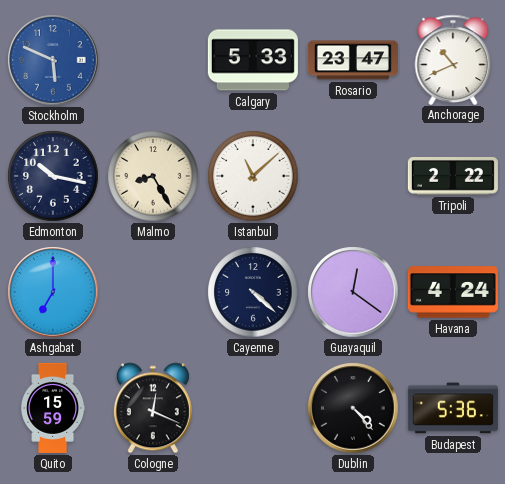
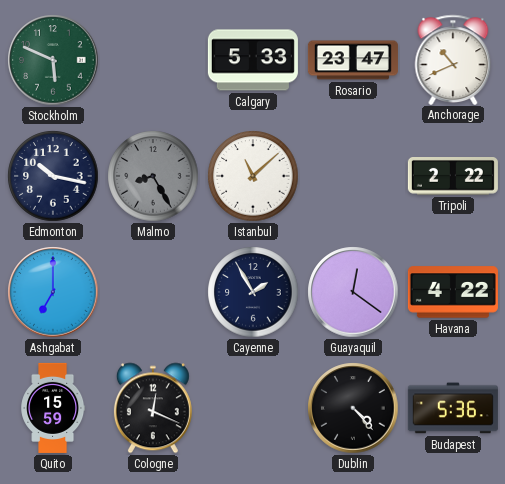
Stockholm dial: blue -> green
Malmo dial: cream -> grey
Cayenne: 4:22 -> 1:55
Havana: 4:24 -> 4:22
